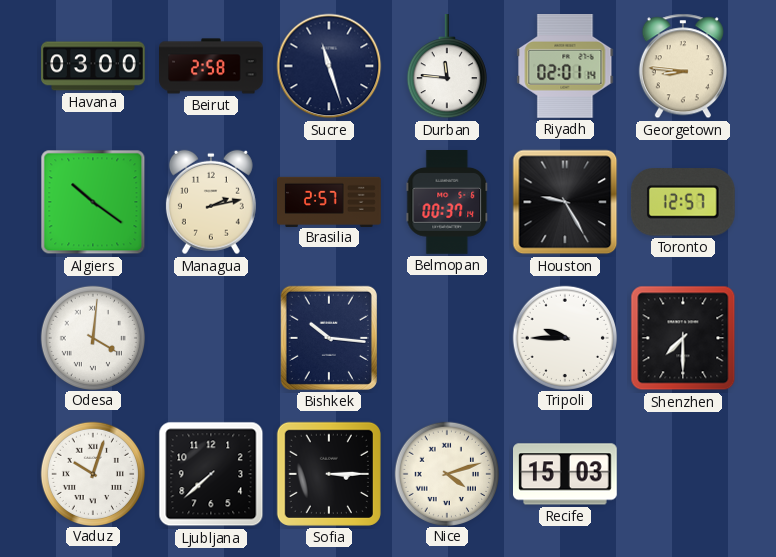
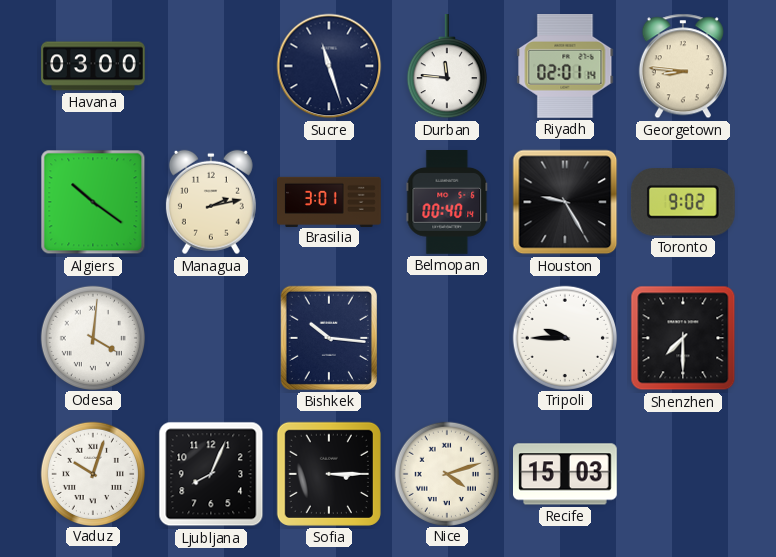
Beirut: 2:58 -> none
Brasilia: 2:57 -> 3:01
Belmopan: 00:37 -> 00:40
Toronto: 12:57 -> 9:02
Ljubljana: 7:38 -> 8:04
